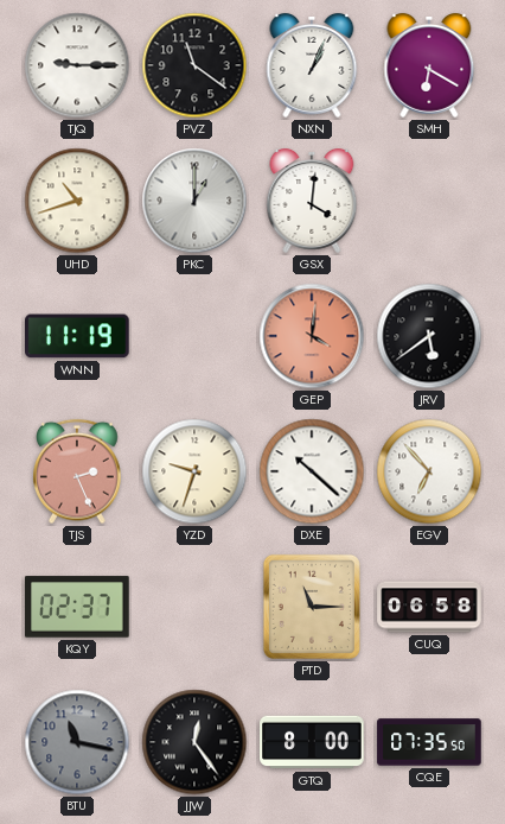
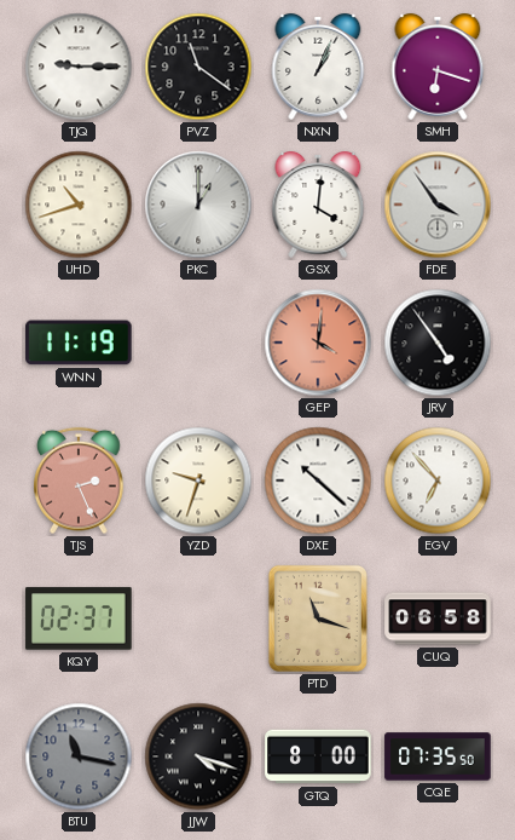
SMH: 6:20 -> 6:18
FDE: none -> 3:54
JRV: 5:39 -> 4:54
PTD: 11:15 -> 11:18
JJW: 12:24 -> 4:18
